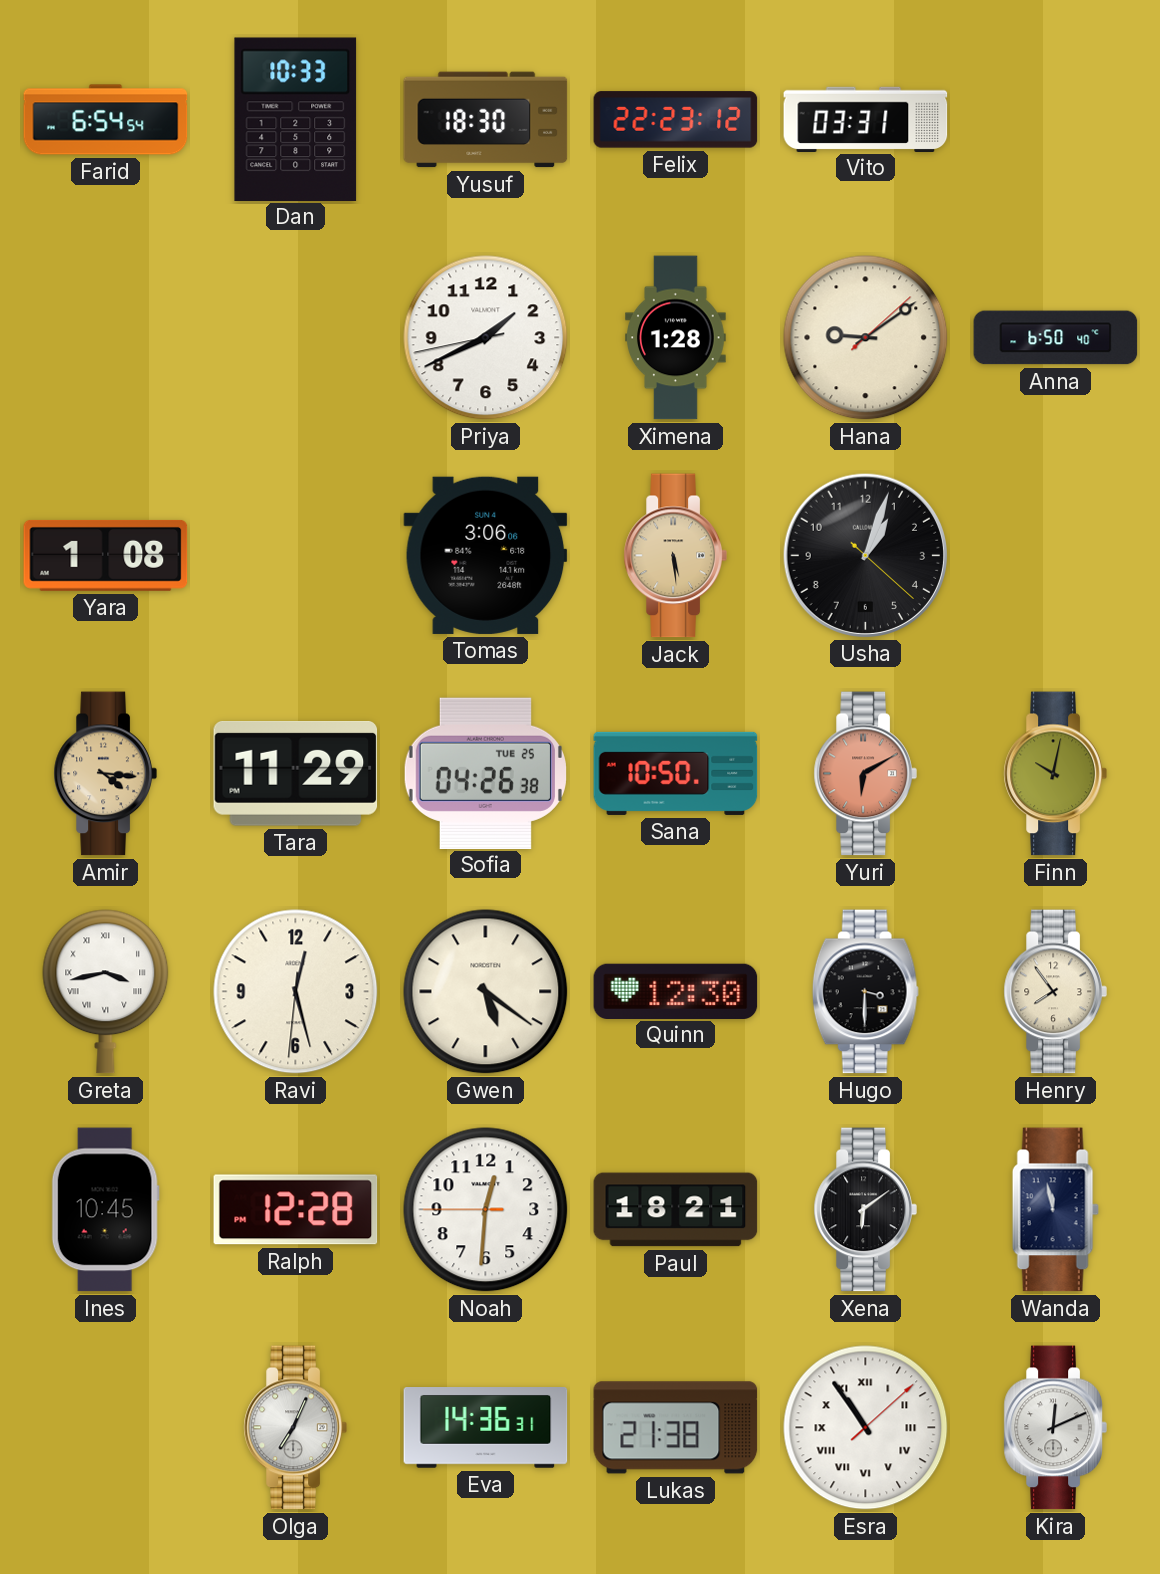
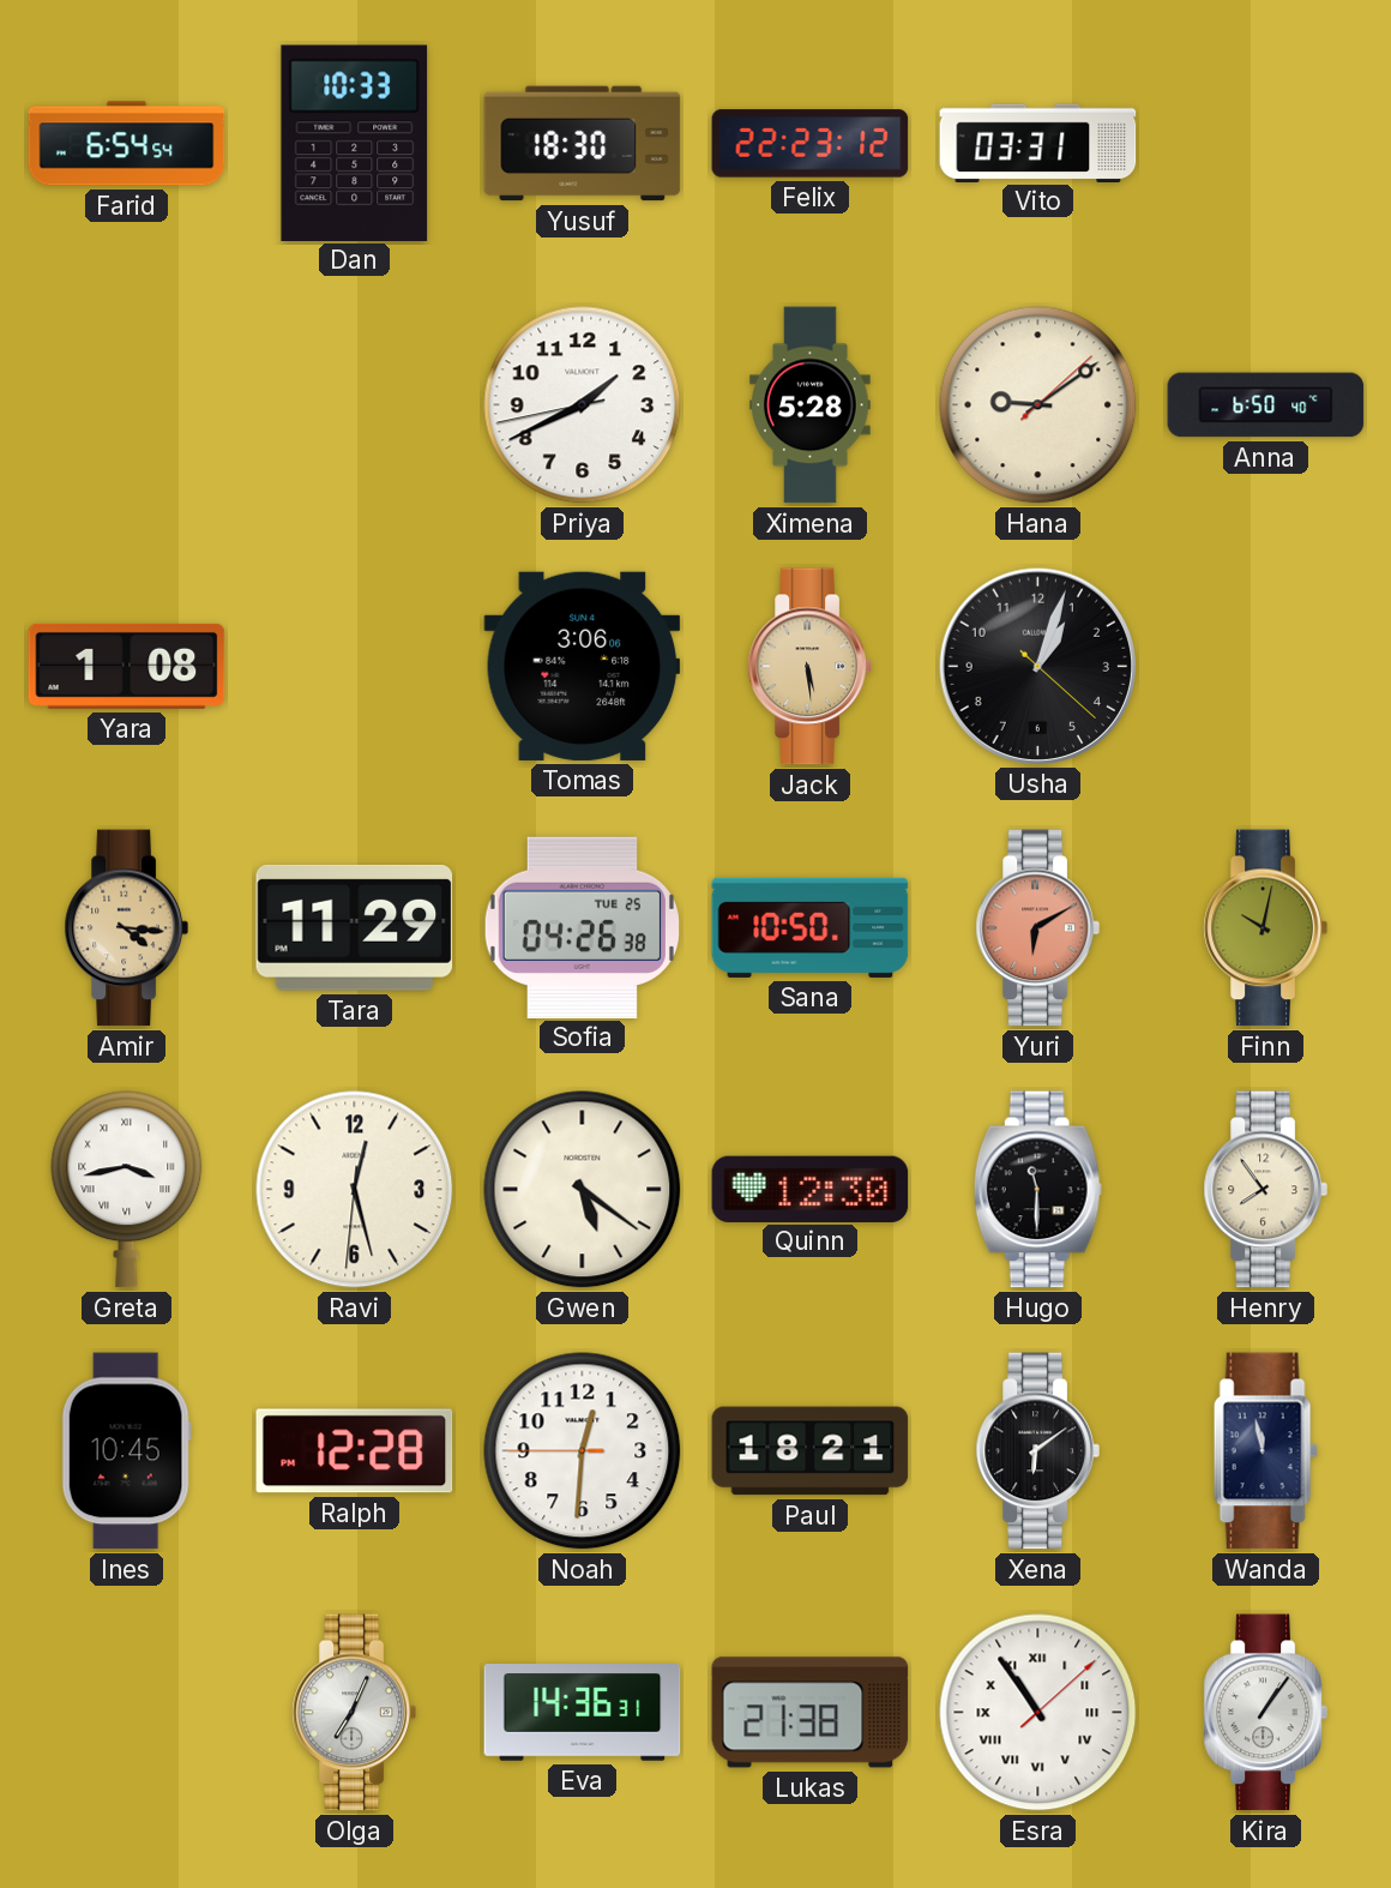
Ximena: 1:28 -> 5:28
Hugo: 3:30 -> 11:30
Kira: 12:11 -> 1:06
